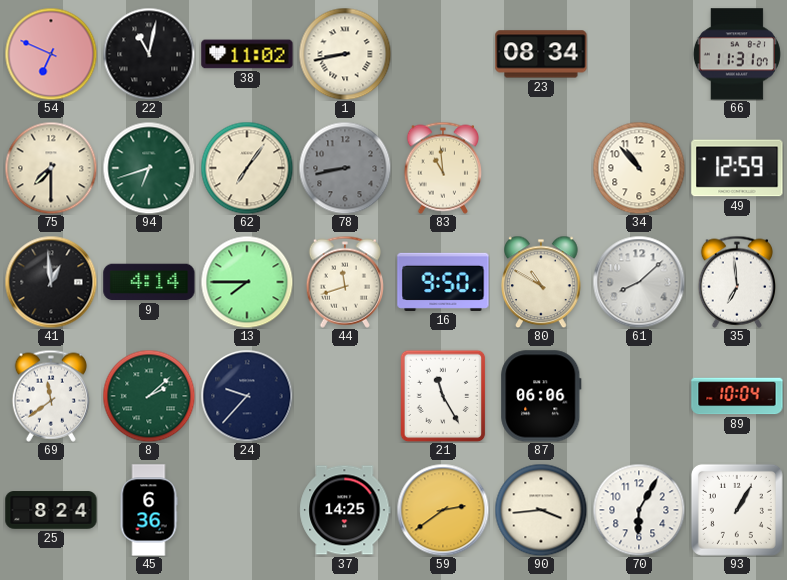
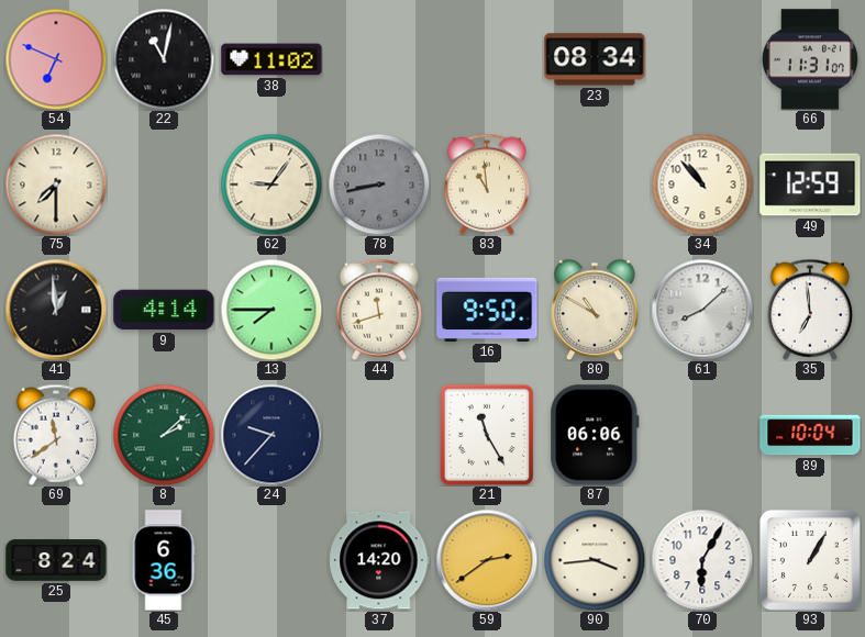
1: 8:43 -> none
94: 6:42 -> none
62: 7:06 -> 9:06
37: 14:25 -> 14:20
